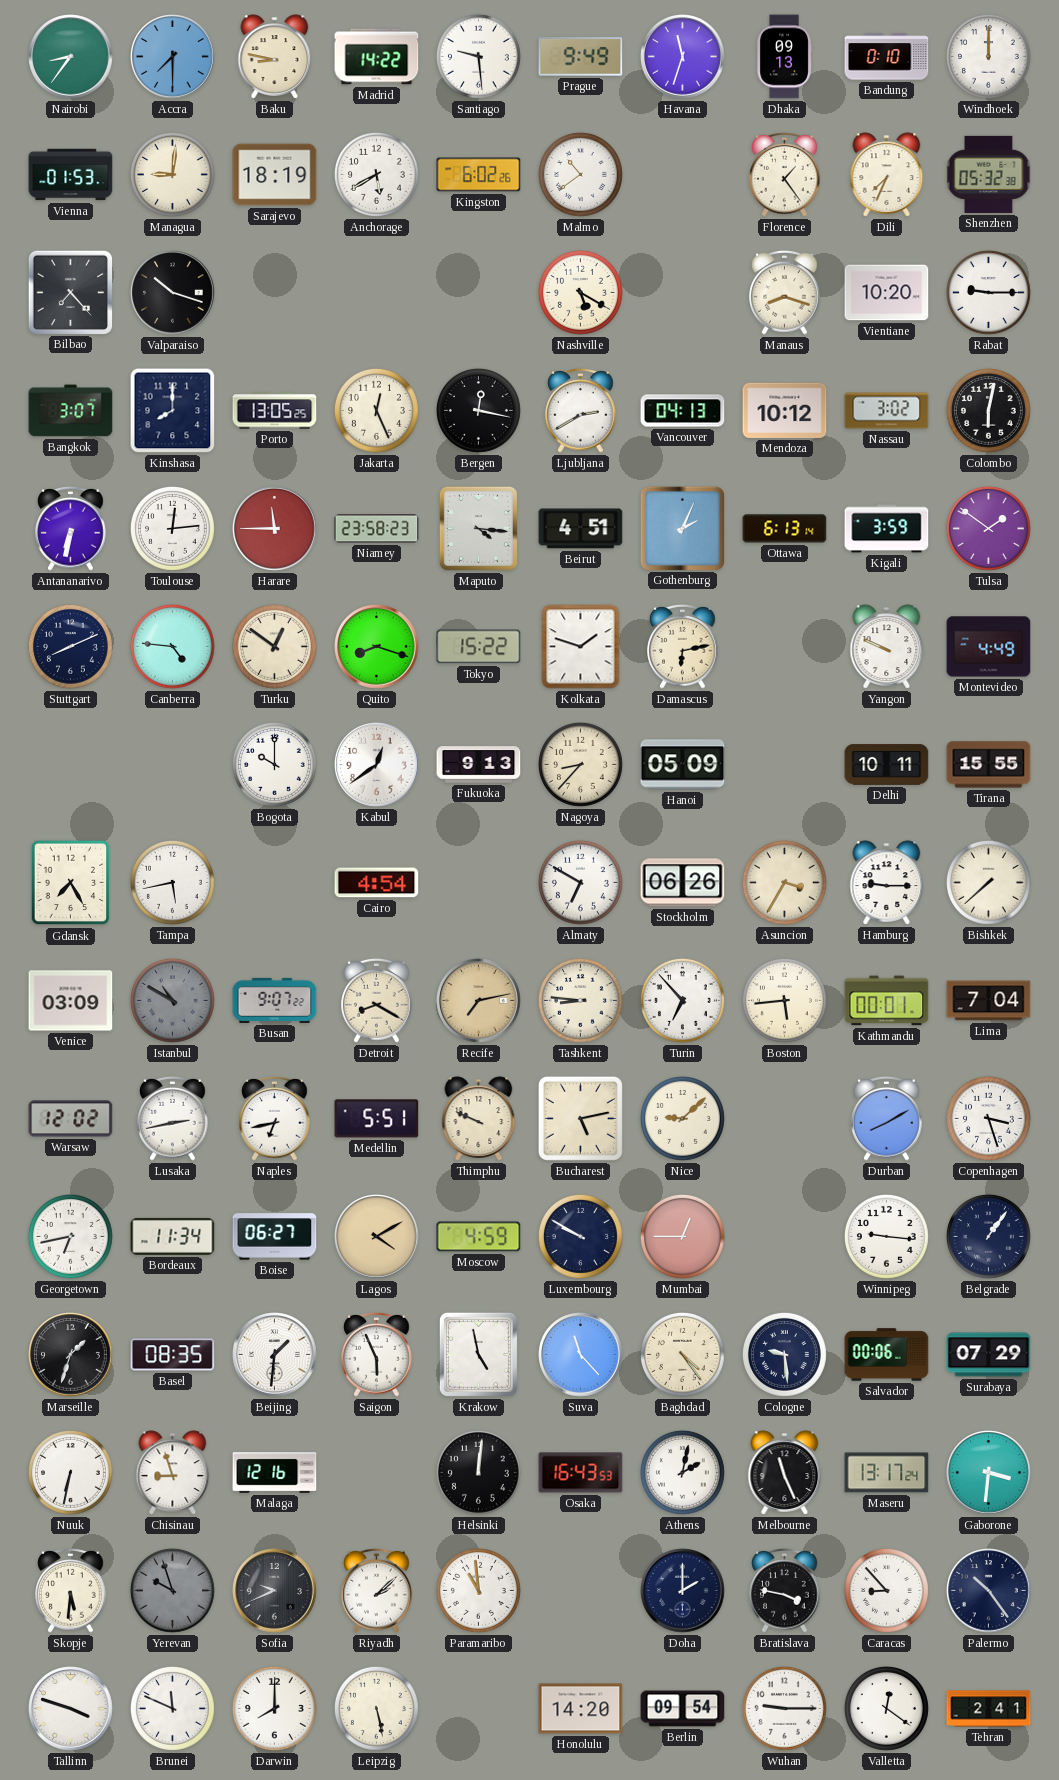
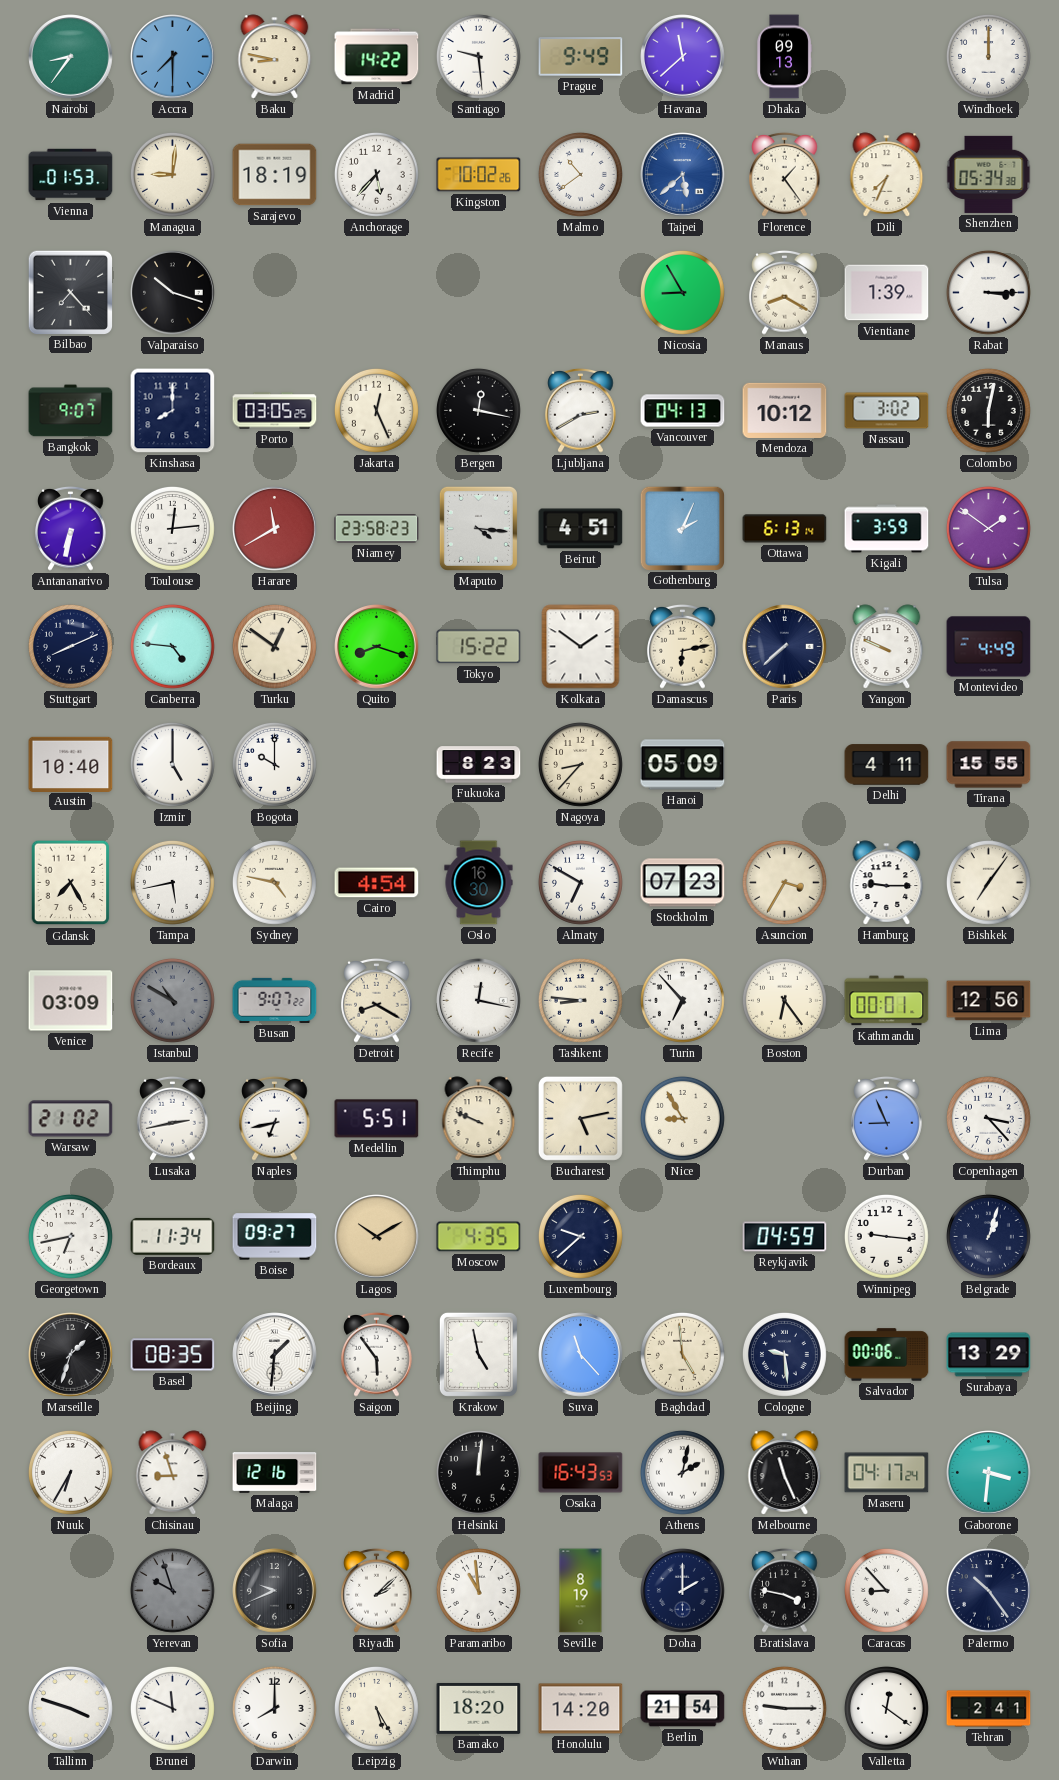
Havana: 11:33 -> 11:38
Bandung: 0:10 -> none
Anchorage: 5:40 -> 5:37
Kingston: 6:02 -> 10:02
Taipei: none -> 5:38
Shenzhen: 05:32 -> 05:34
Nashville: 5:20 -> none
Nicosia: none -> 8:55
Manaus: 8:18 -> 8:20
Vientiane: 10:20 -> 1:39
Rabat: 9:15 -> 3:15
Bangkok: 3:07 -> 9:07
Porto: 13:05 -> 03:05
Harare: 11:45 -> 11:40
Kolkata: 1:48 -> 1:51
Paris: none -> 7:38
Austin: none -> 10:40
Izmir: none -> 5:00
Kabul: 12:39 -> none
Fukuoka: 9:13 -> 8:23
Delhi: 10:11 -> 4:11
Sydney: none -> 4:47
Oslo: none -> 16:30
Stockholm: 06:26 -> 07:23
Bishkek: 7:38 -> 7:06
Recife: 7:13 -> 12:17
Recife dial: champagne -> white
Boston: 5:44 -> 6:24
Lima: 7:04 -> 12:56
Warsaw: 12:02 -> 21:02
Nice: 9:08 -> 8:55
Durban: 8:10 -> 8:56
Copenhagen: 3:27 -> 3:23
Boise: 06:27 -> 09:27
Lagos: 4:10 -> 10:10
Moscow: 4:59 -> 4:35
Luxembourg: 9:50 -> 9:38
Mumbai: 12:45 -> none
Reykjavik: none -> 04:59
Belgrade: 1:06 -> 1:03
Saigon: 5:56 -> 5:54
Baghdad: 4:24 -> 4:59
Surabaya: 07:29 -> 13:29
Nuuk: 6:32 -> 6:35
Maseru: 13:17 -> 04:17
Skopje: 5:31 -> none
Seville: none -> 8:19
Leipzig: 5:28 -> 5:25
Bamako: none -> 18:20
Berlin: 09:54 -> 21:54
